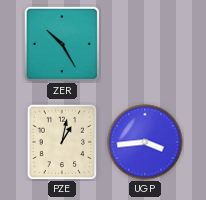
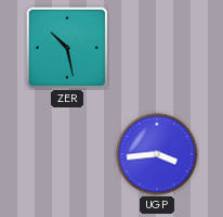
ZER: 10:25 -> 10:28
PZE: 1:02 -> none
